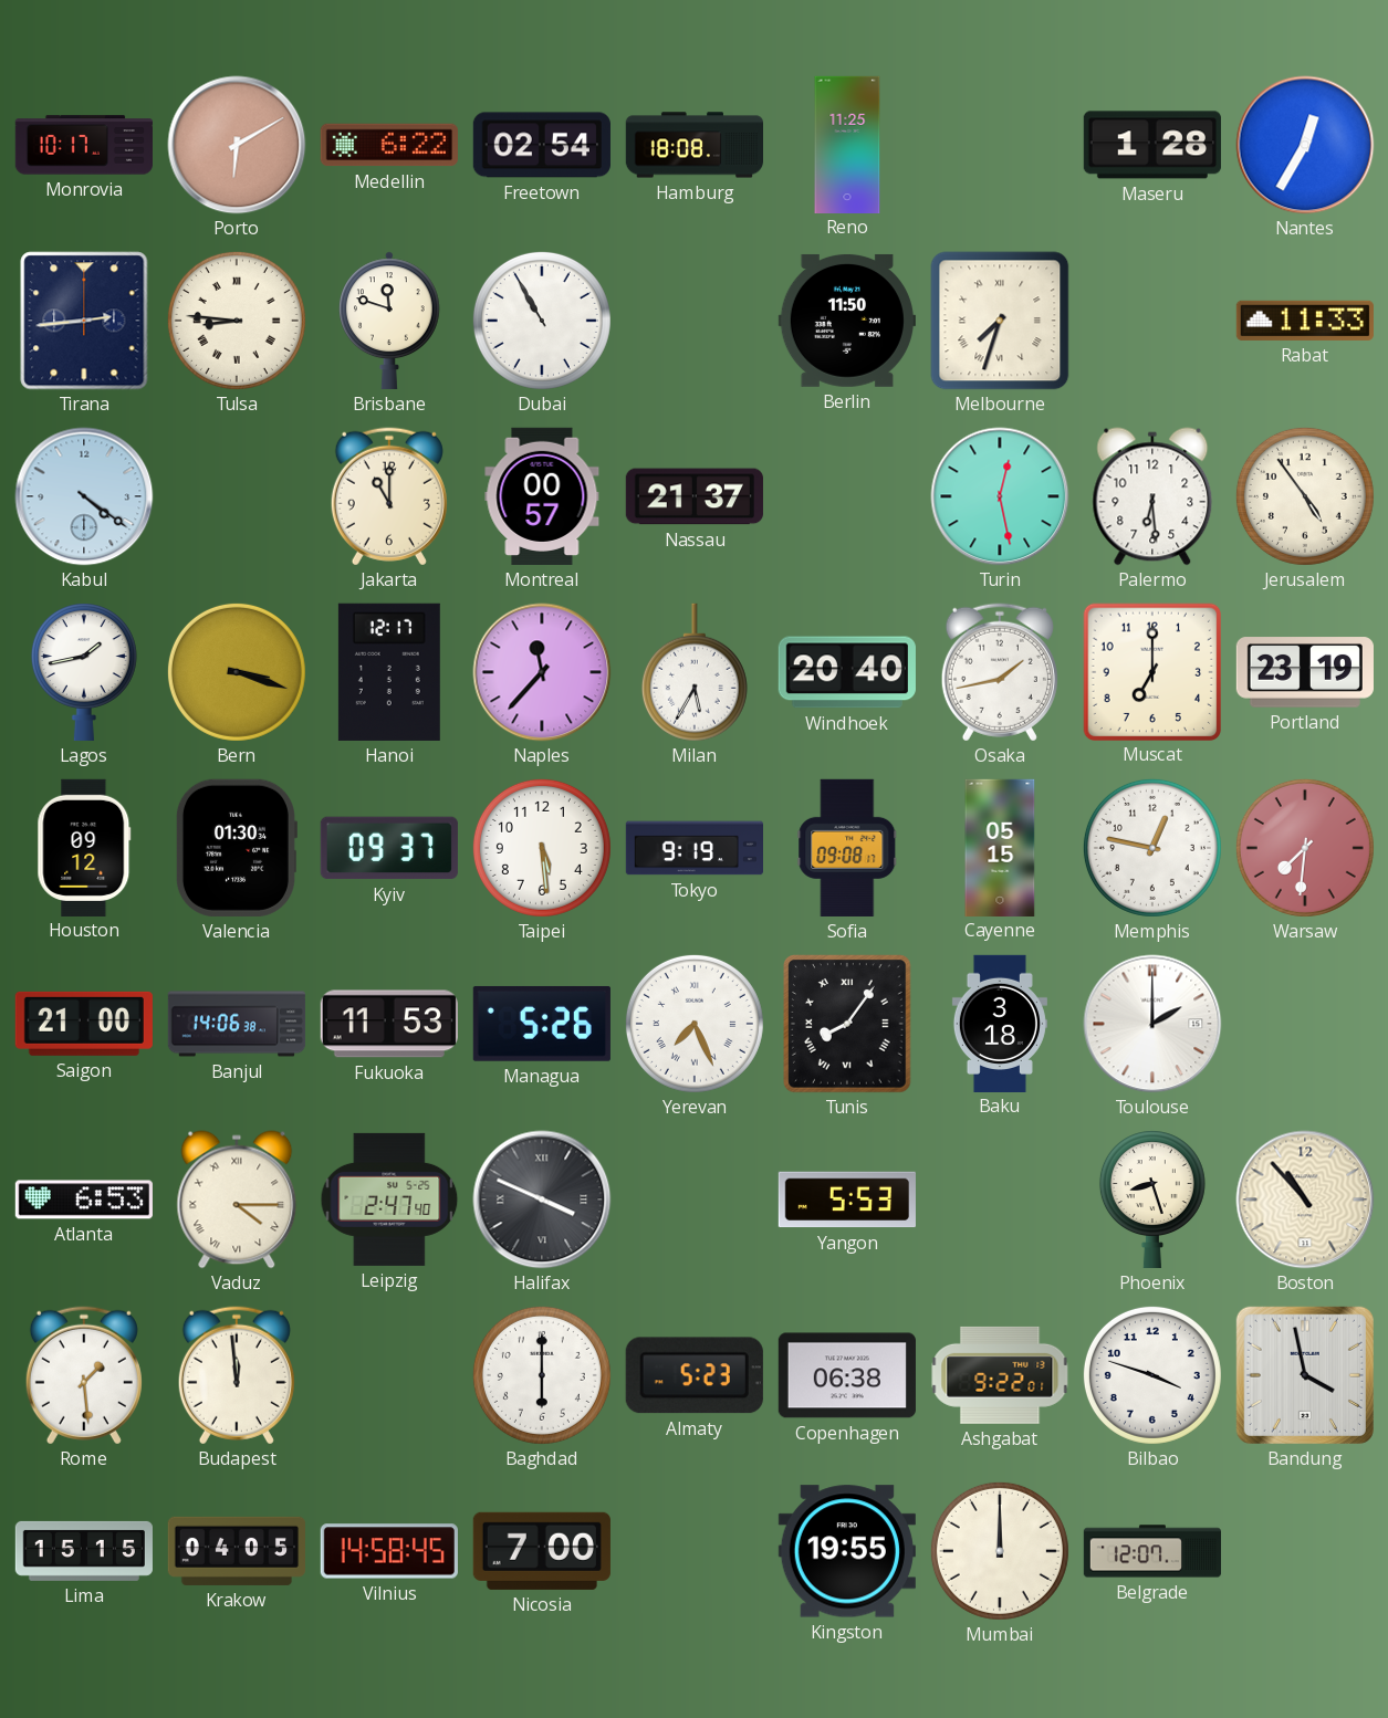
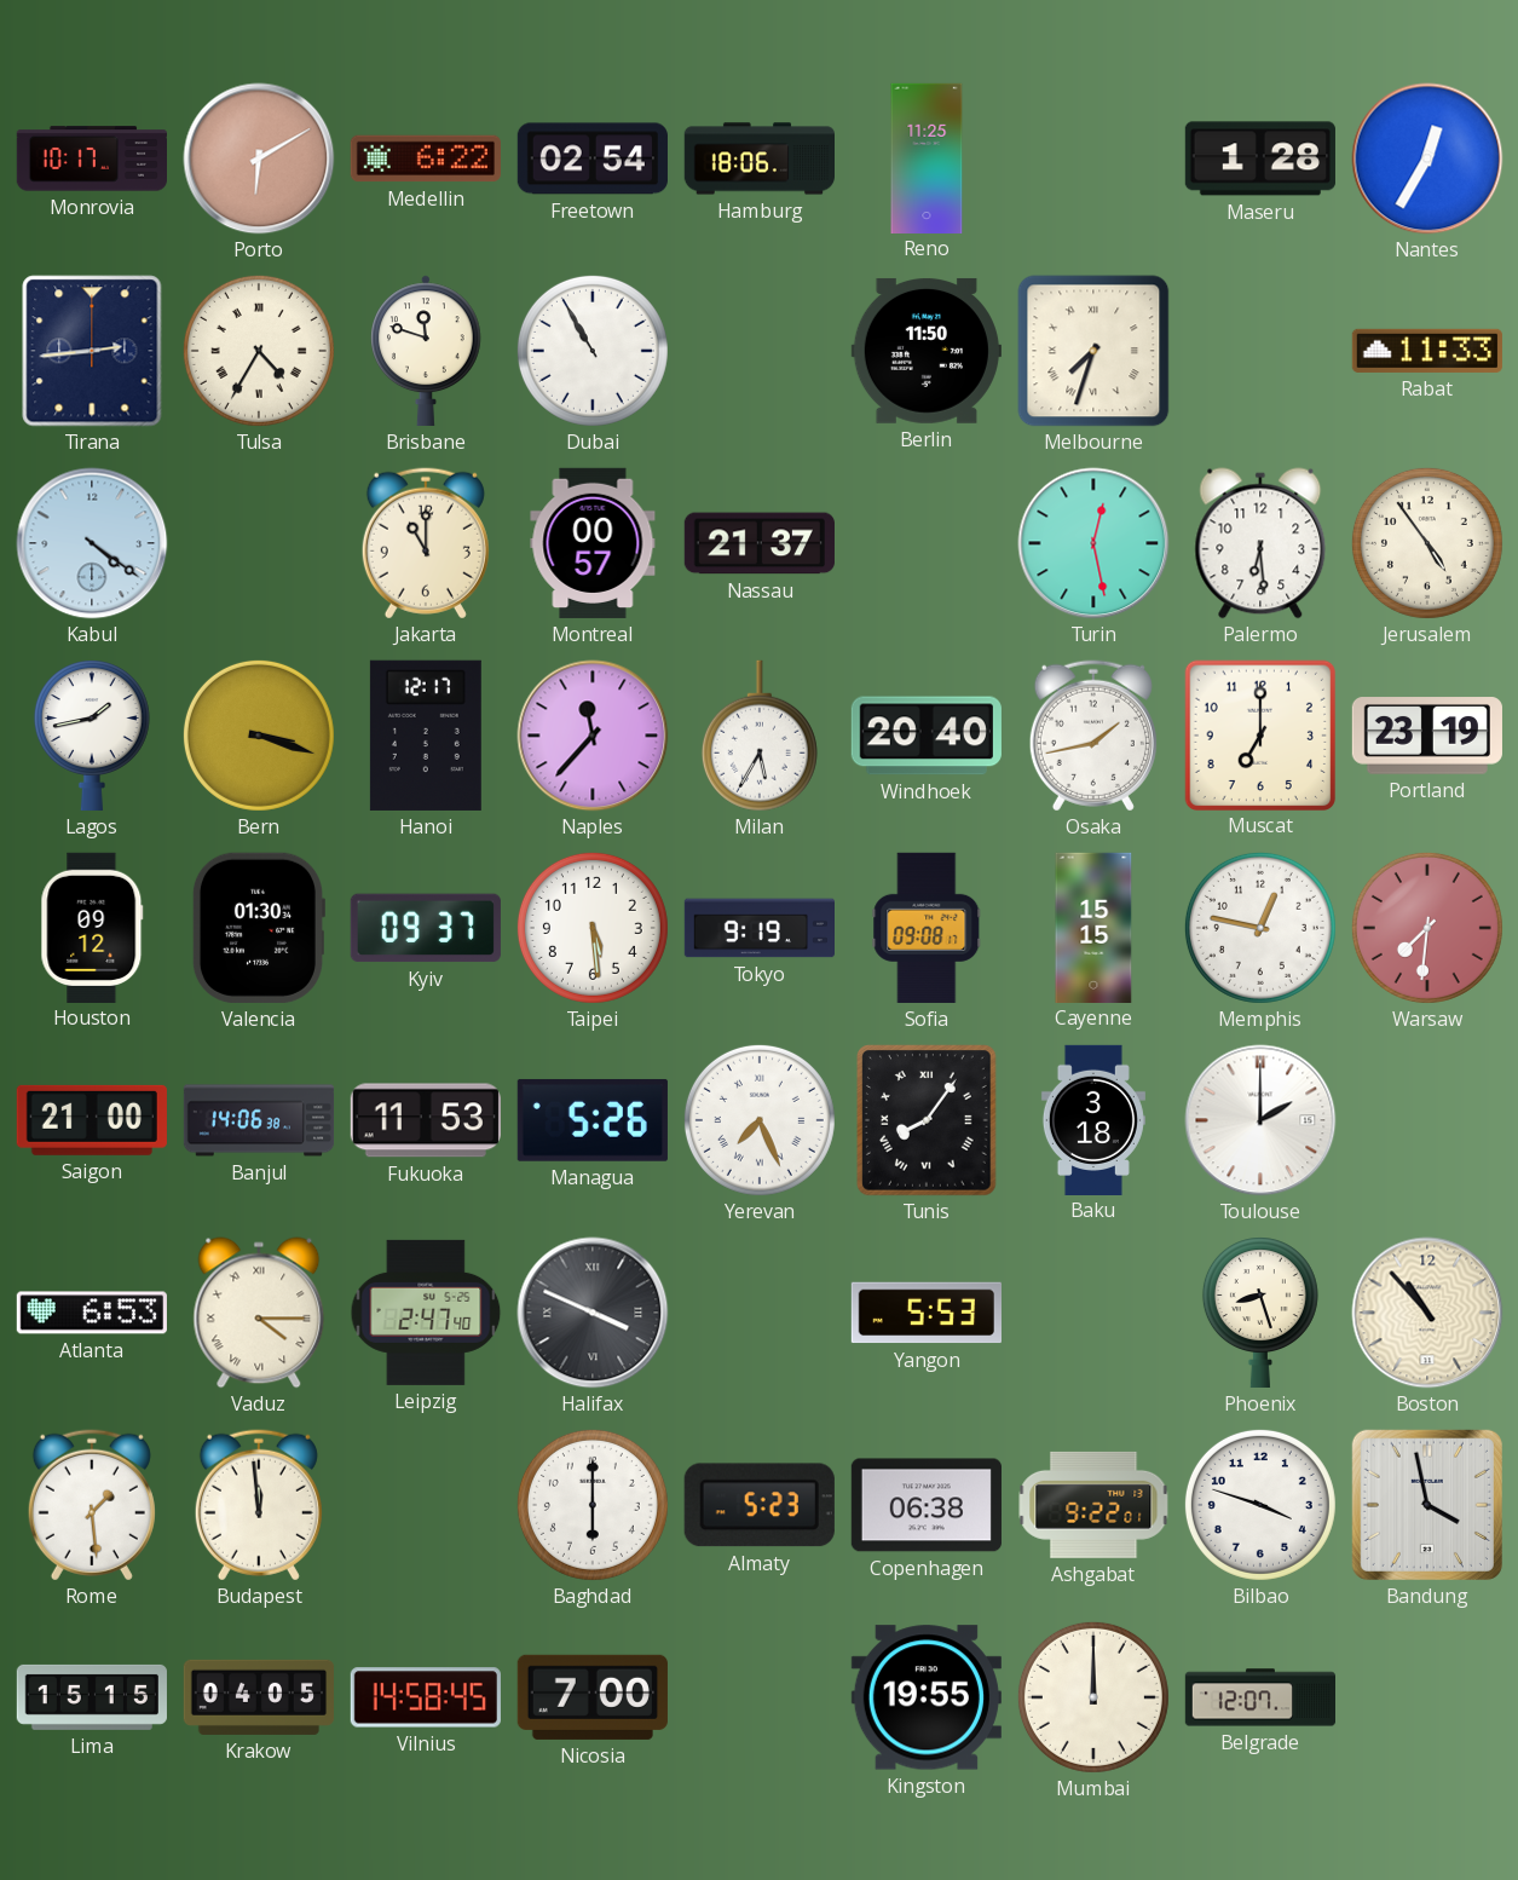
Hamburg: 18:08 -> 18:06
Tulsa: 8:46 -> 4:35
Cayenne: 05:15 -> 15:15
